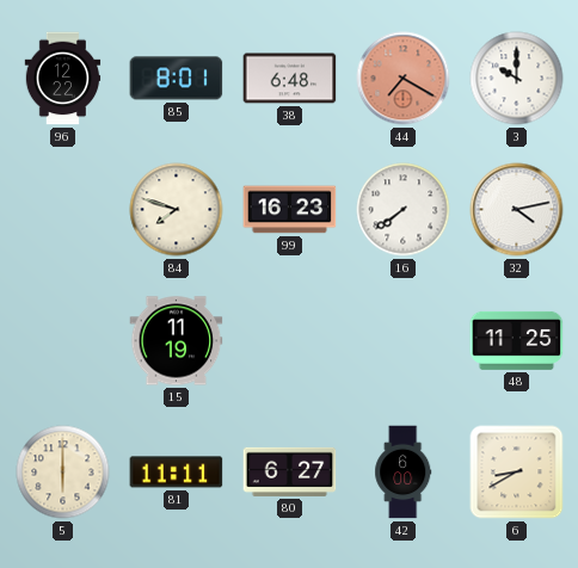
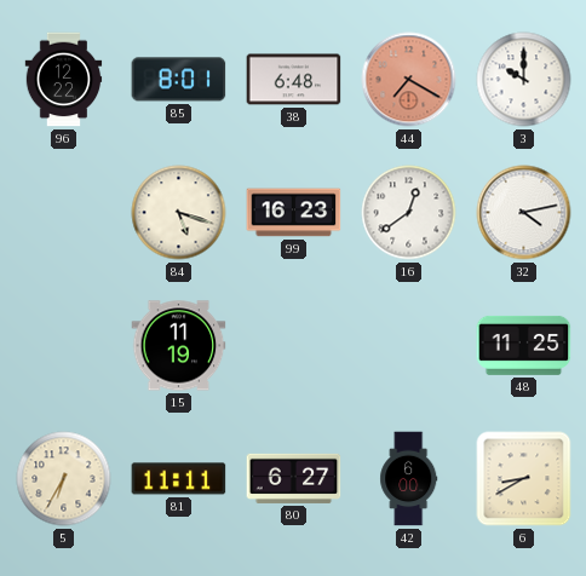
84: 7:48 -> 5:18
16: 7:39 -> 12:39
5: 6:00 -> 6:35
